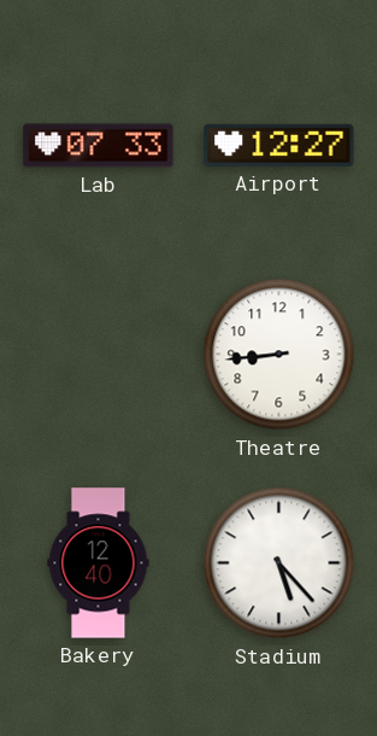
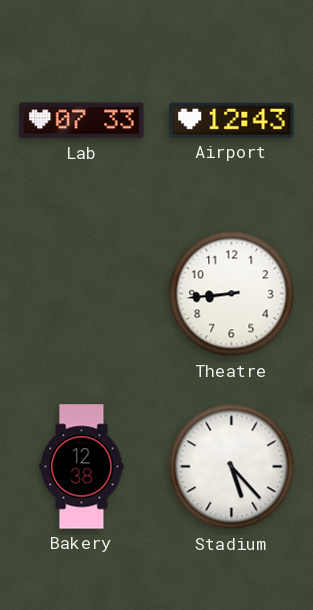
Airport: 12:27 -> 12:43
Bakery: 12:40 -> 12:38
